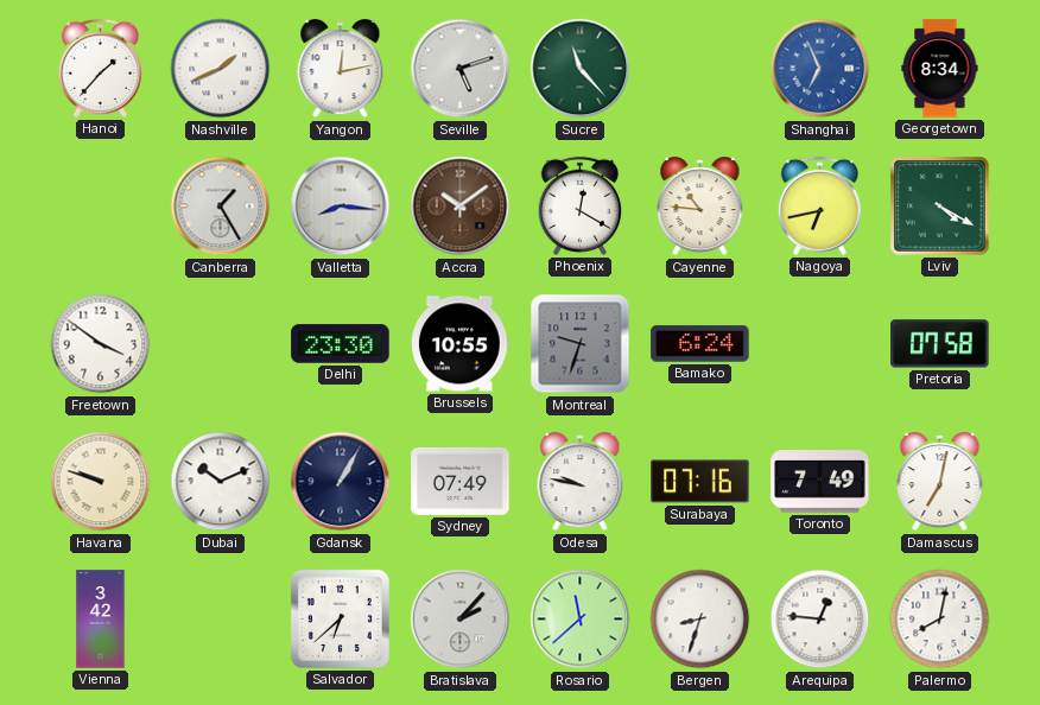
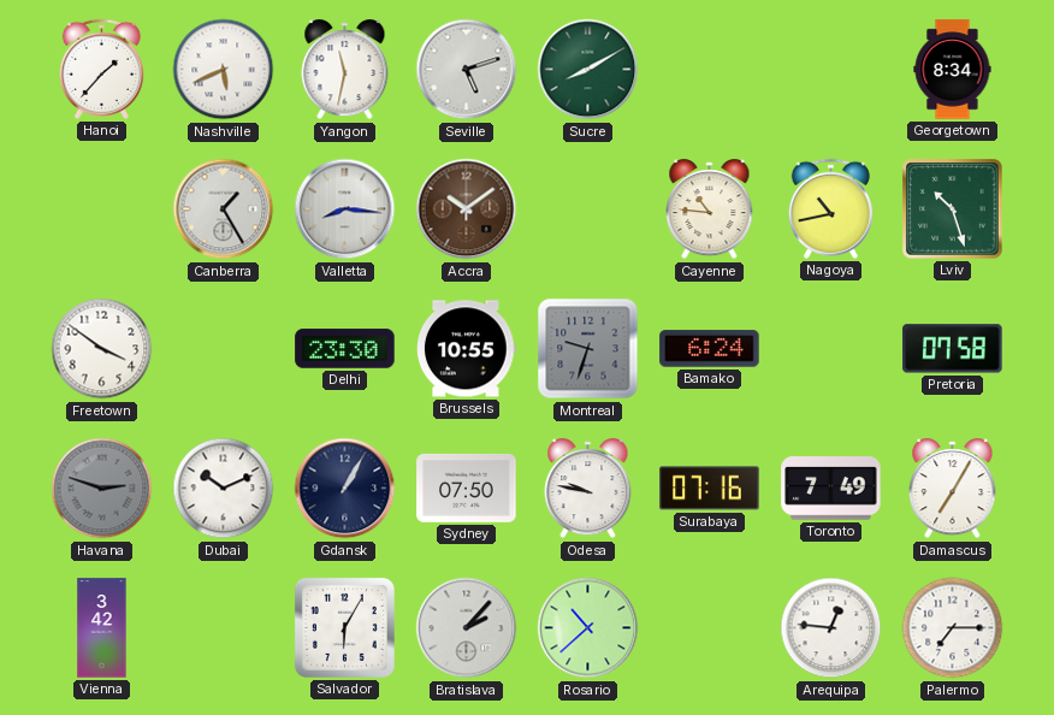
Nashville: 1:41 -> 5:41
Yangon: 12:13 -> 11:32
Sucre: 11:23 -> 8:10
Shanghai: 6:56 -> none
Phoenix: 12:20 -> none
Nagoya: 6:43 -> 10:43
Lviv: 4:20 -> 10:27
Havana: 9:48 -> 2:48
Havana dial: cream -> grey
Sydney: 07:49 -> 07:50
Damascus: 7:02 -> 7:05
Salvador: 6:38 -> 6:05
Rosario: 11:38 -> 10:38
Bergen: 8:33 -> none
Palermo: 8:02 -> 7:15
